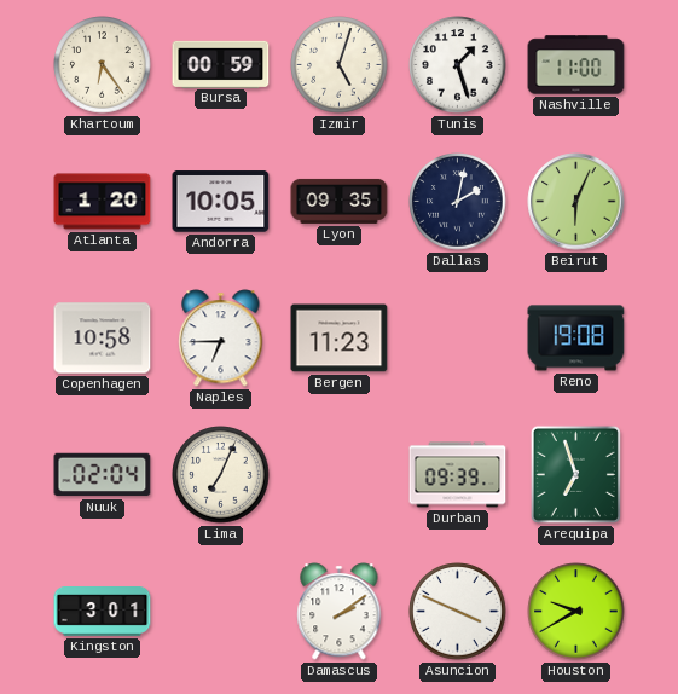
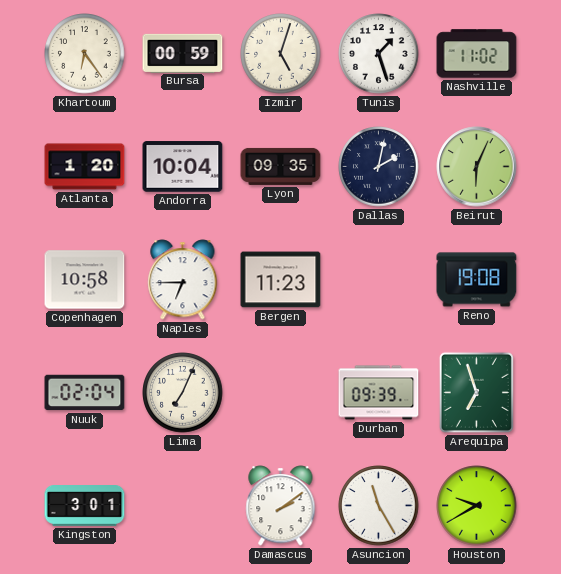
Nashville: 11:00 -> 11:02
Andorra: 10:05 -> 10:04
Asuncion: 3:49 -> 11:25
